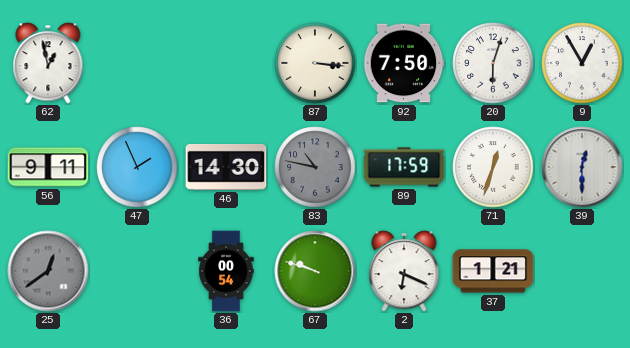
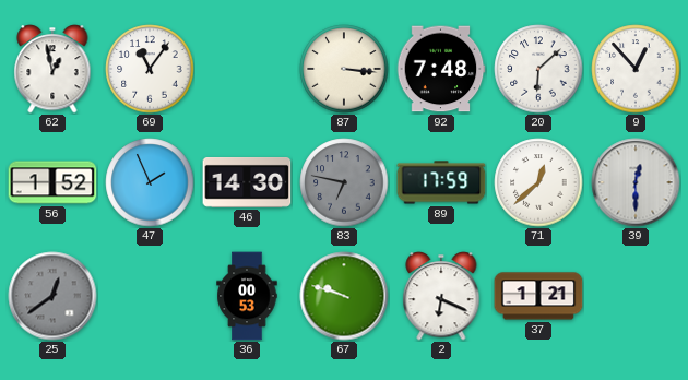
69: none -> 11:06
92: 7:50 -> 7:48
20: 6:03 -> 6:08
9: 12:55 -> 12:53
56: 9:11 -> 1:52
83: 10:47 -> 6:47
71: 12:33 -> 12:38
36: 00:54 -> 00:53
